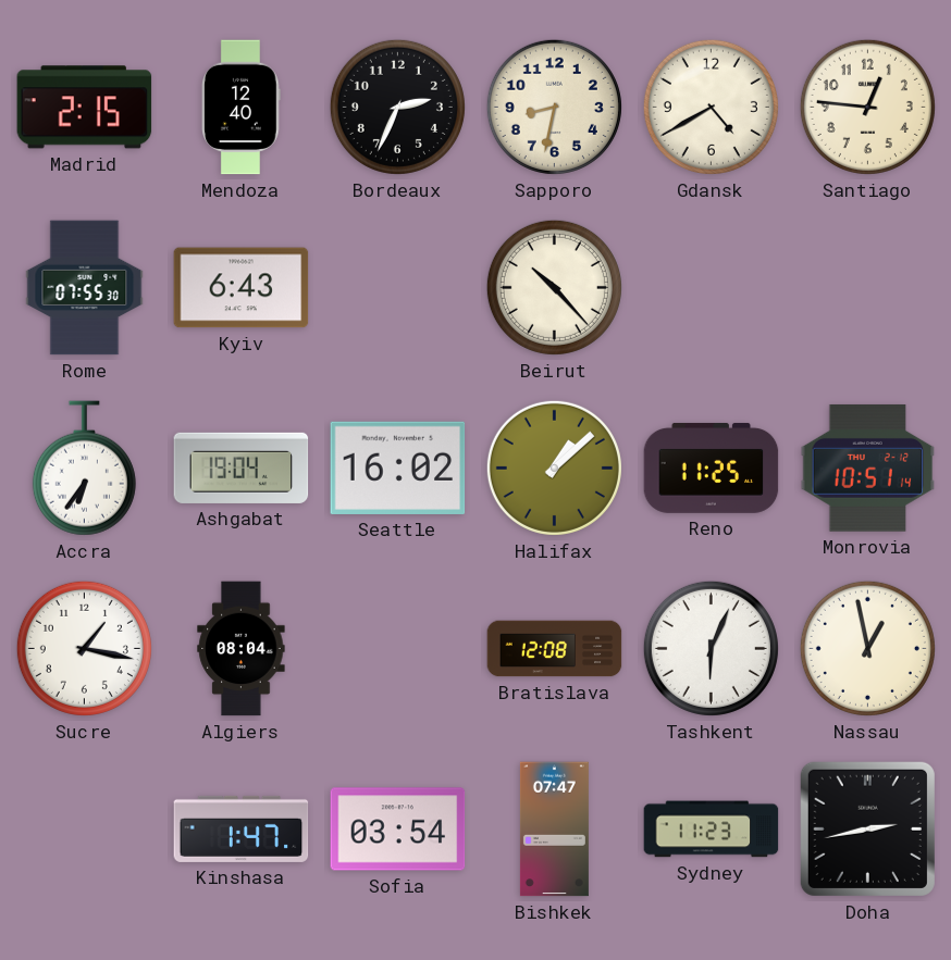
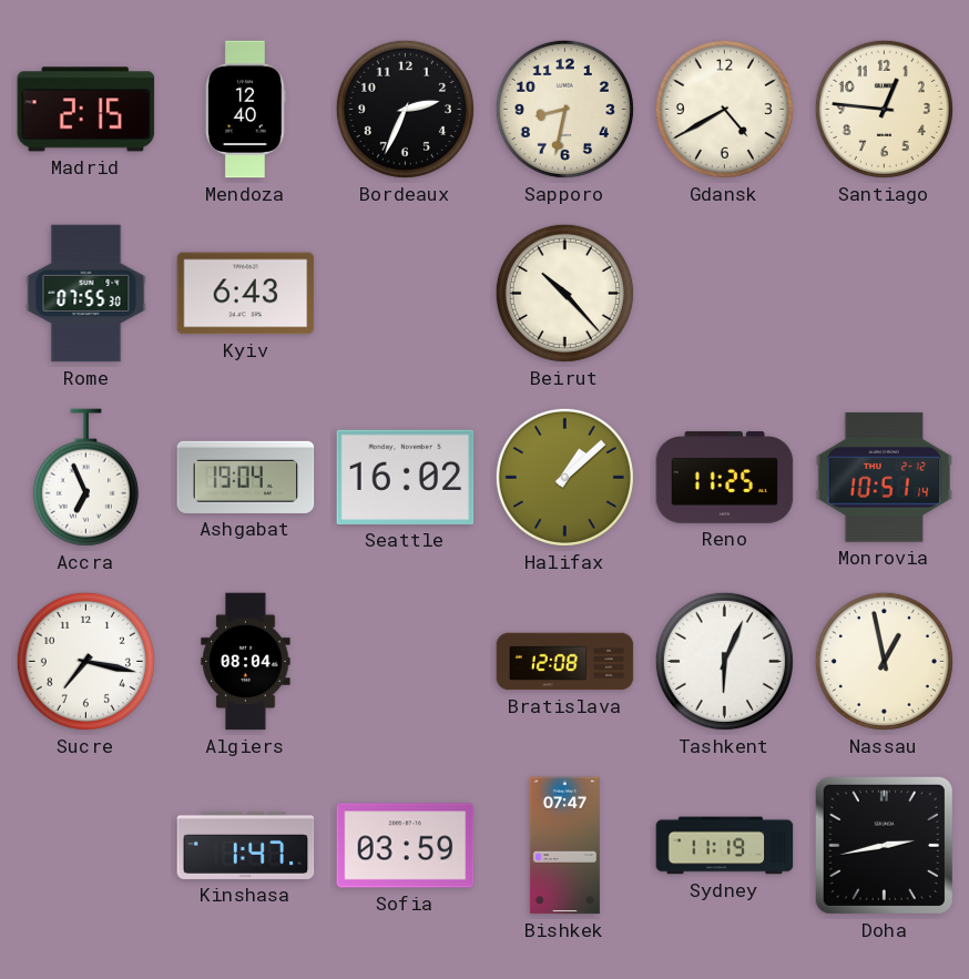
Accra: 6:36 -> 6:56
Sucre: 1:17 -> 7:17
Sofia: 03:54 -> 03:59
Sydney: 11:23 -> 11:19
